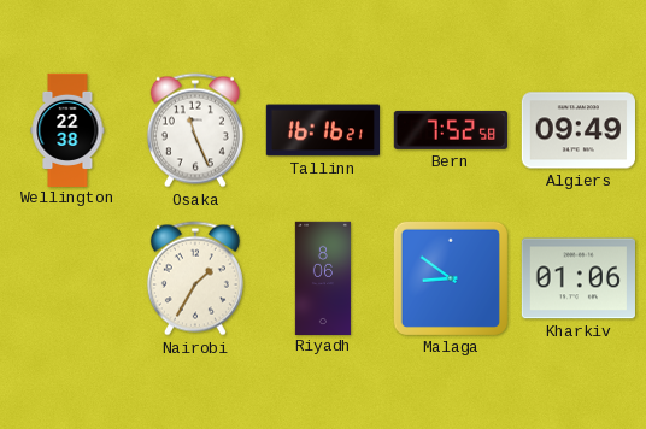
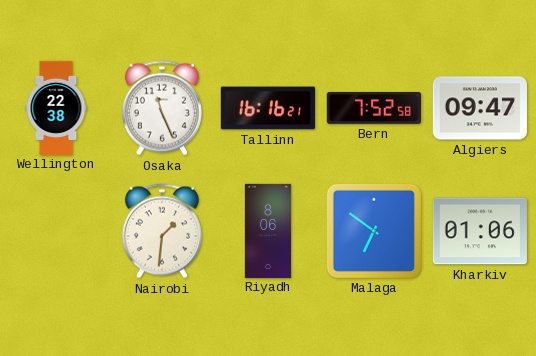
Algiers: 09:49 -> 09:47
Nairobi: 1:35 -> 1:31
Malaga: 8:51 -> 6:51
